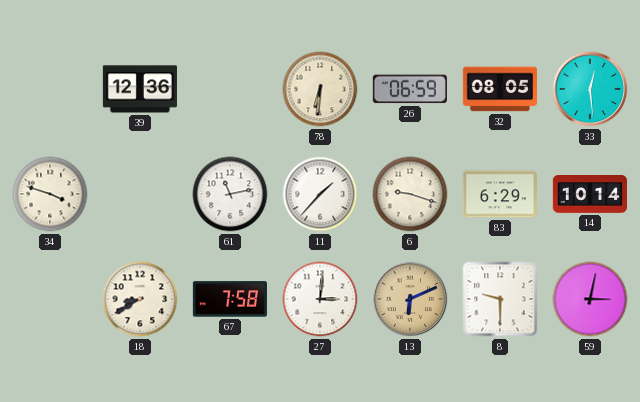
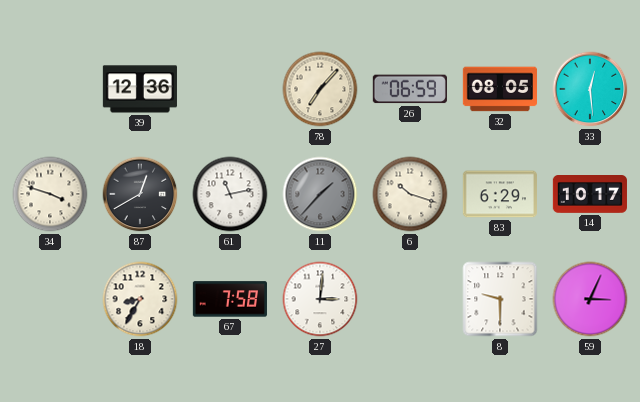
78: 6:31 -> 7:07
87: none -> 12:40
11 dial: white -> grey
6: 9:18 -> 10:18
14: 10:14 -> 10:17
18: 8:40 -> 8:35
13: 6:11 -> none
59: 3:02 -> 3:04
